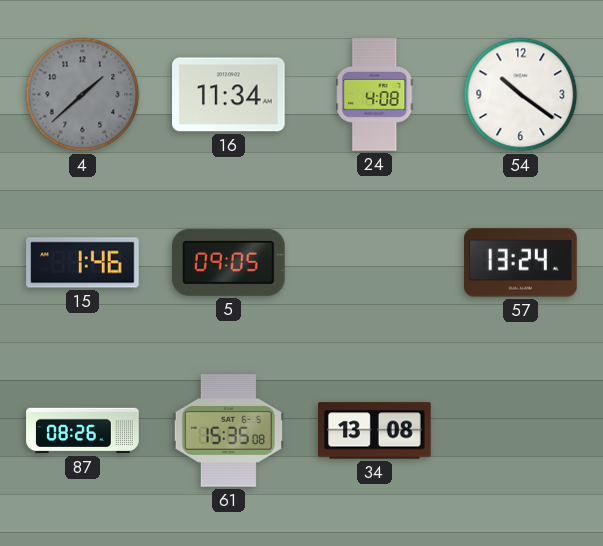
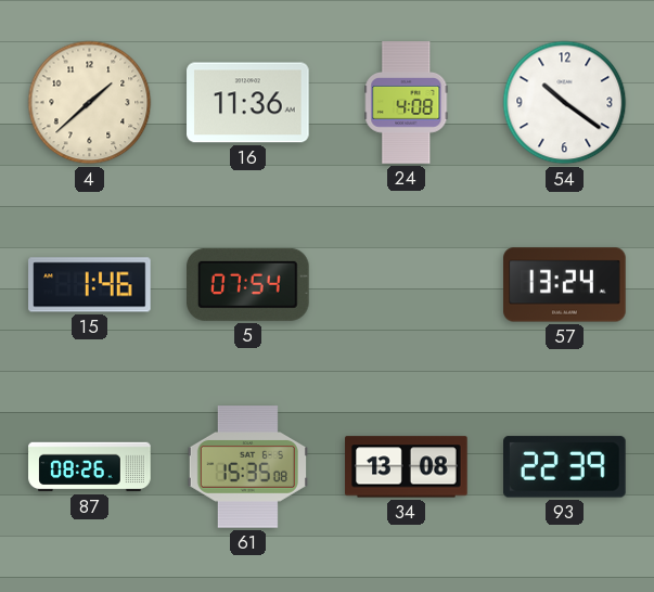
4 dial: grey -> cream
16: 11:34 -> 11:36
5: 09:05 -> 07:54
93: none -> 22:39
